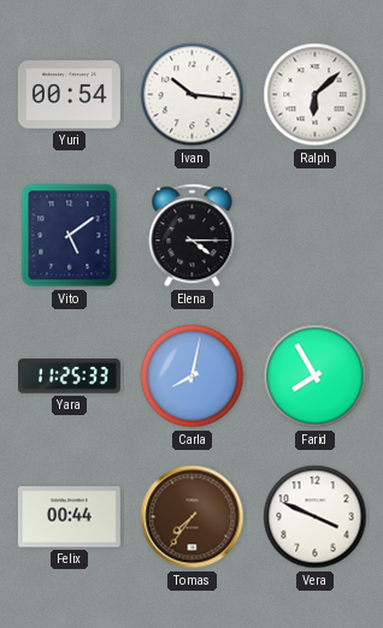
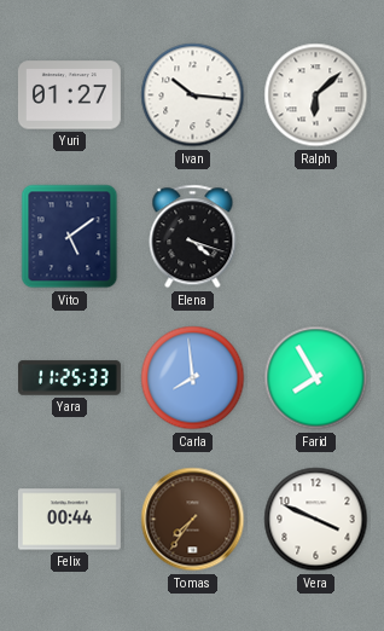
Yuri: 00:54 -> 01:27
Elena: 4:15 -> 4:18
Carla: 8:02 -> 7:59
